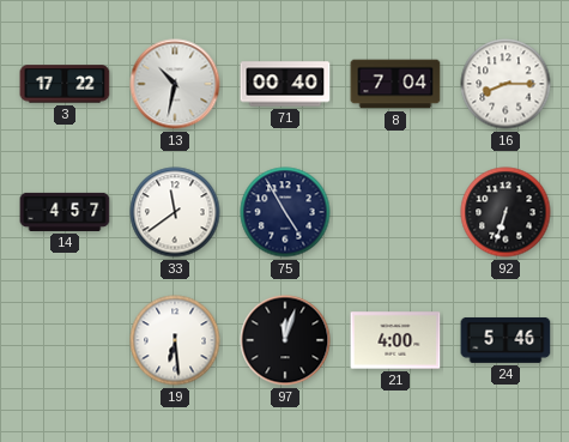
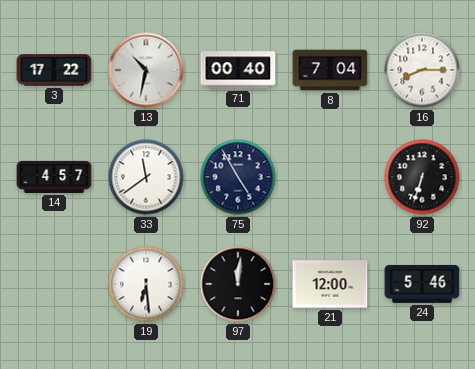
97: 12:03 -> 12:01
21: 4:00 -> 12:00
